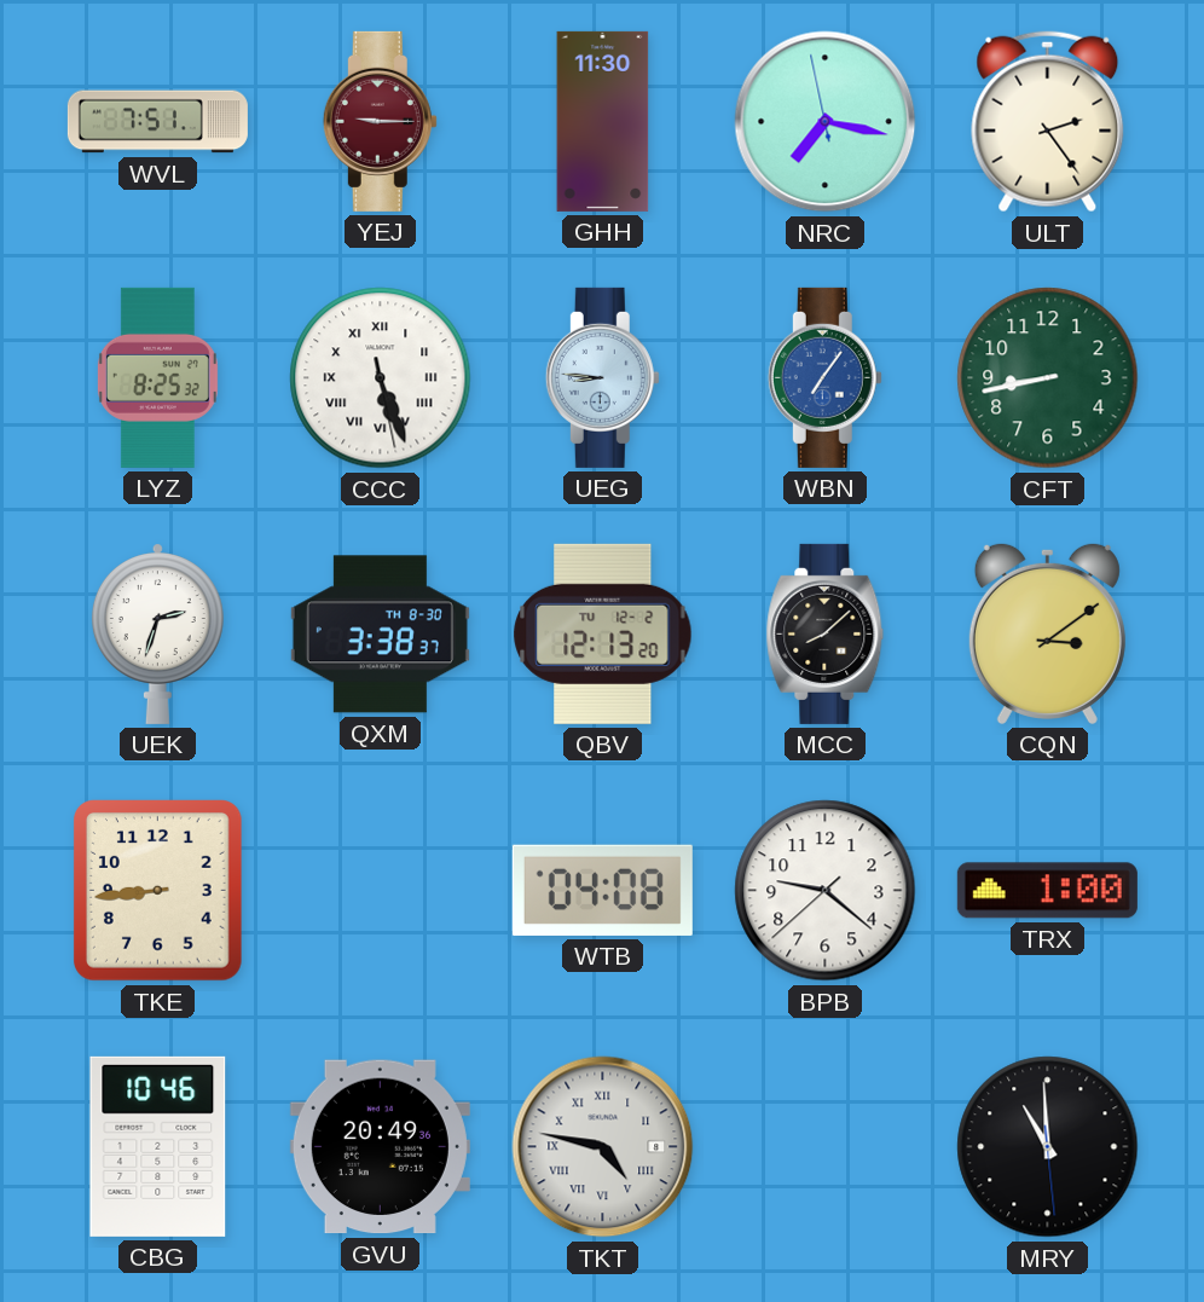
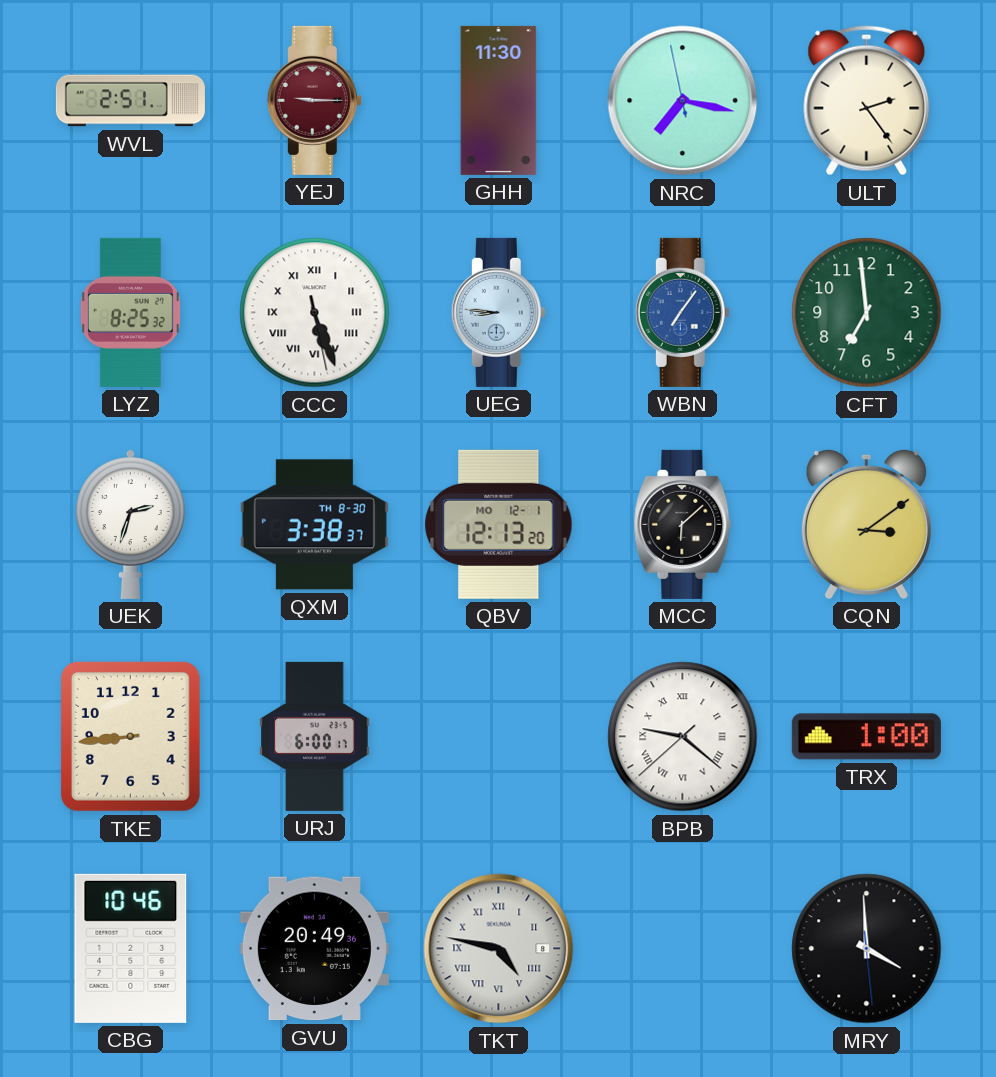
WVL: 7:51 -> 2:51
CFT: 8:43 -> 6:59
QBV date: TU 12-2 -> MO 12-1
MCC: 8:08 -> 6:08
URJ: none -> 6:00
WTB: 04:08 -> none
BPB numerals: Arabic -> Roman
MRY: 10:59 -> 3:59
